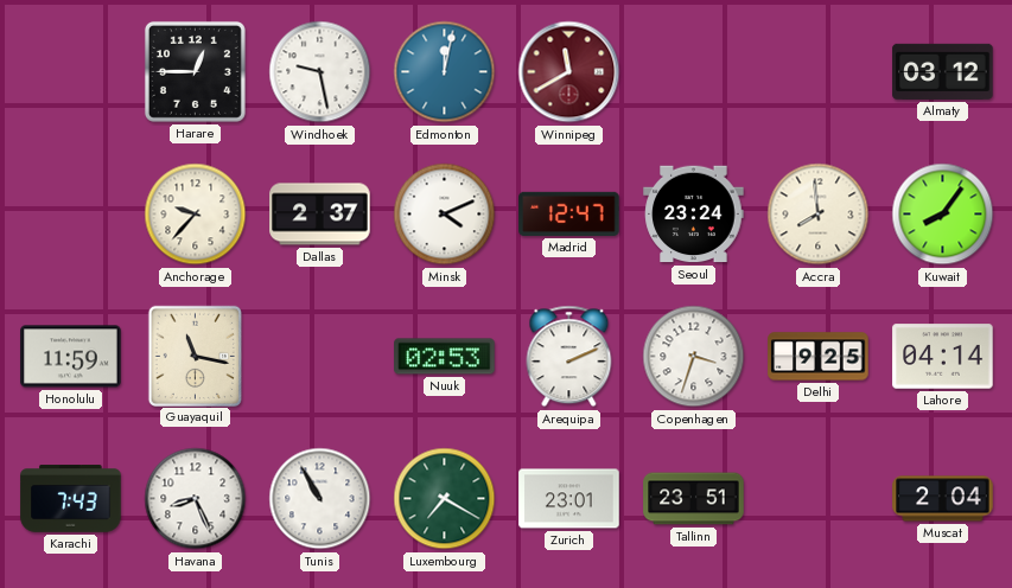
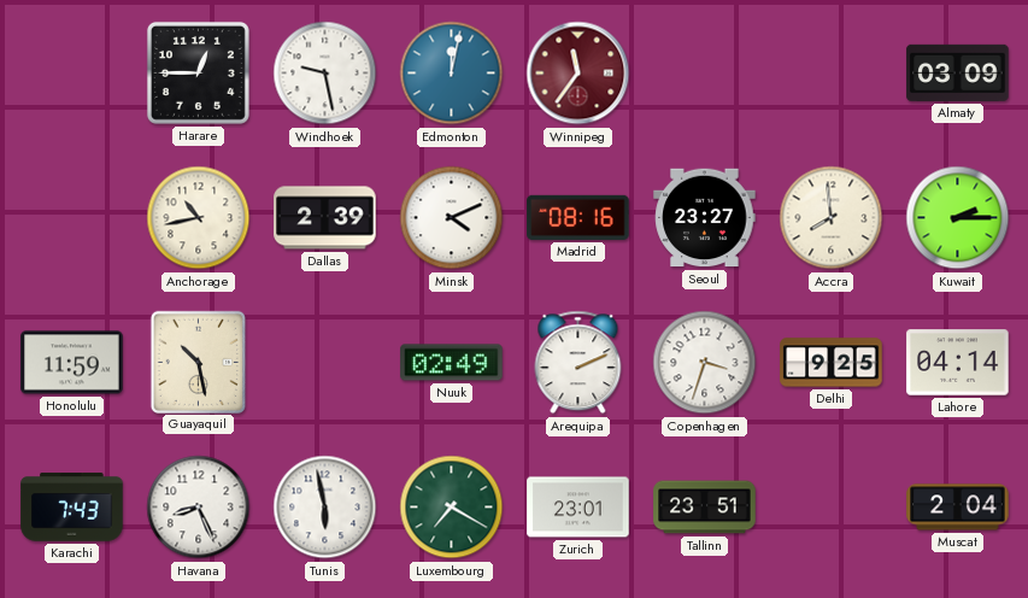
Winnipeg: 11:40 -> 11:36
Almaty: 03:12 -> 03:09
Anchorage: 9:37 -> 10:43
Dallas: 2:37 -> 2:39
Madrid: 12:47 -> 08:16
Seoul: 23:24 -> 23:27
Kuwait: 8:06 -> 2:15
Guayaquil: 11:17 -> 10:28
Nuuk: 02:53 -> 02:49
Tunis: 10:55 -> 5:58
